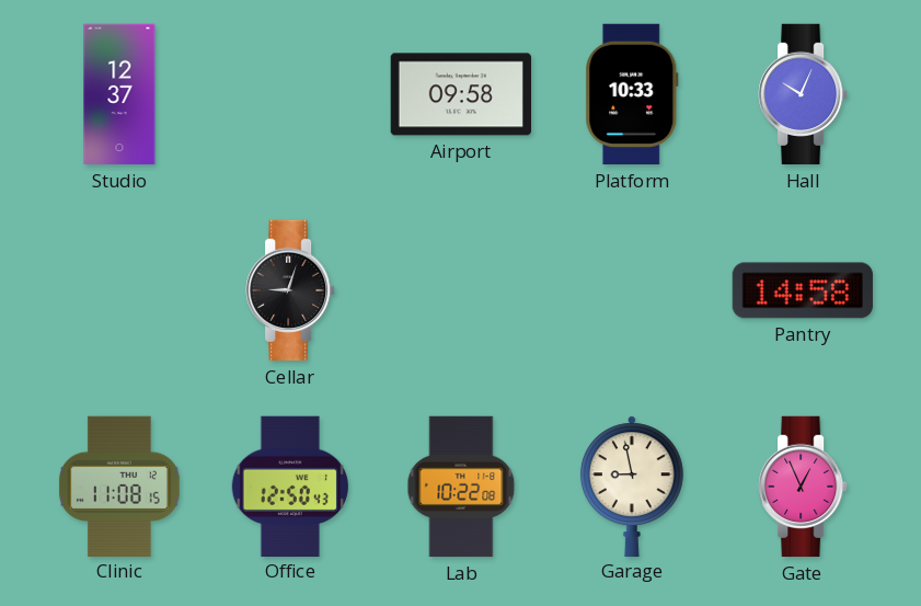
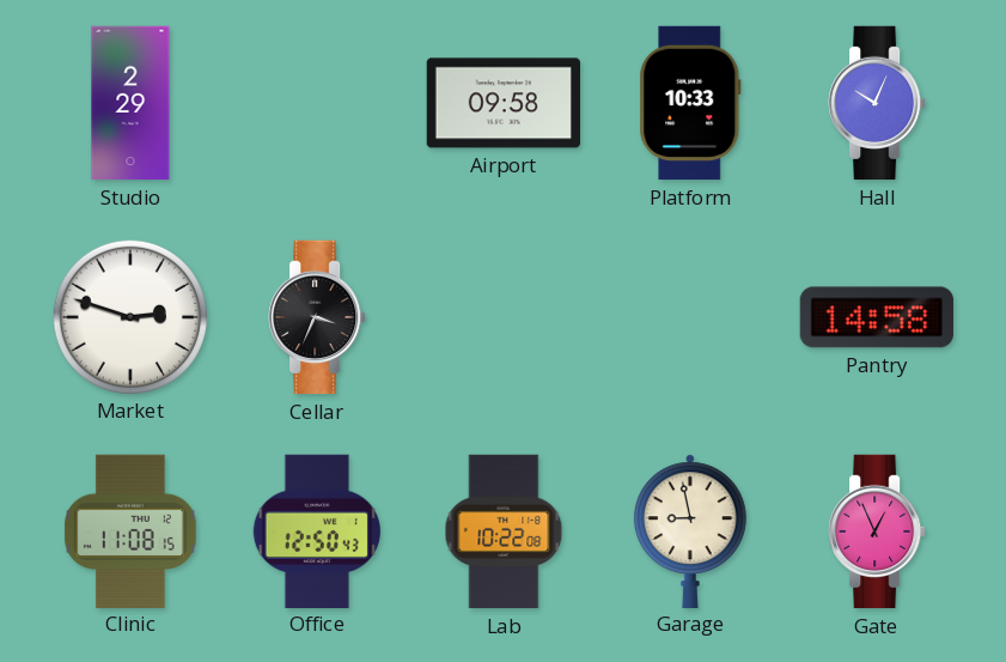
Studio: 12:37 -> 2:29
Market: none -> 2:48
Cellar: 9:03 -> 3:34
